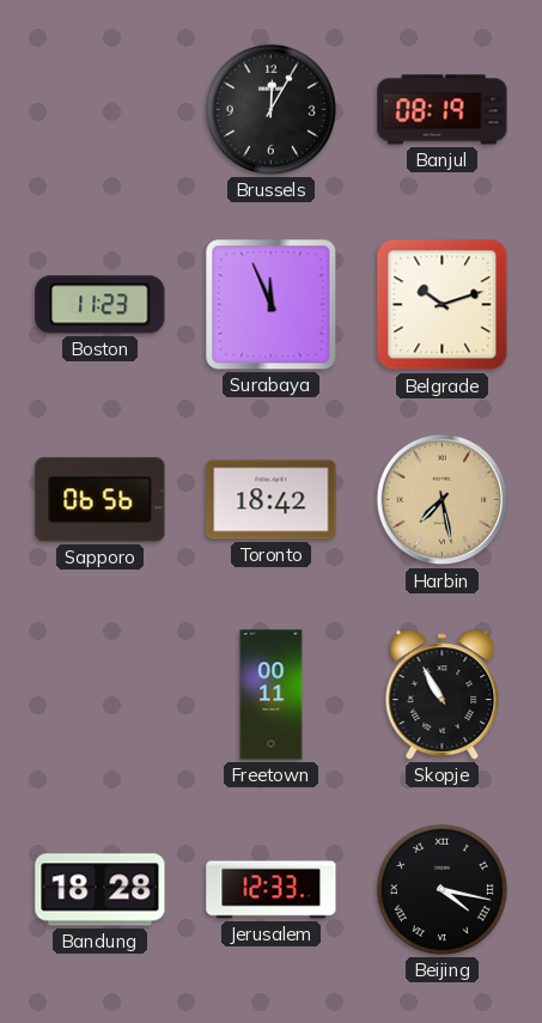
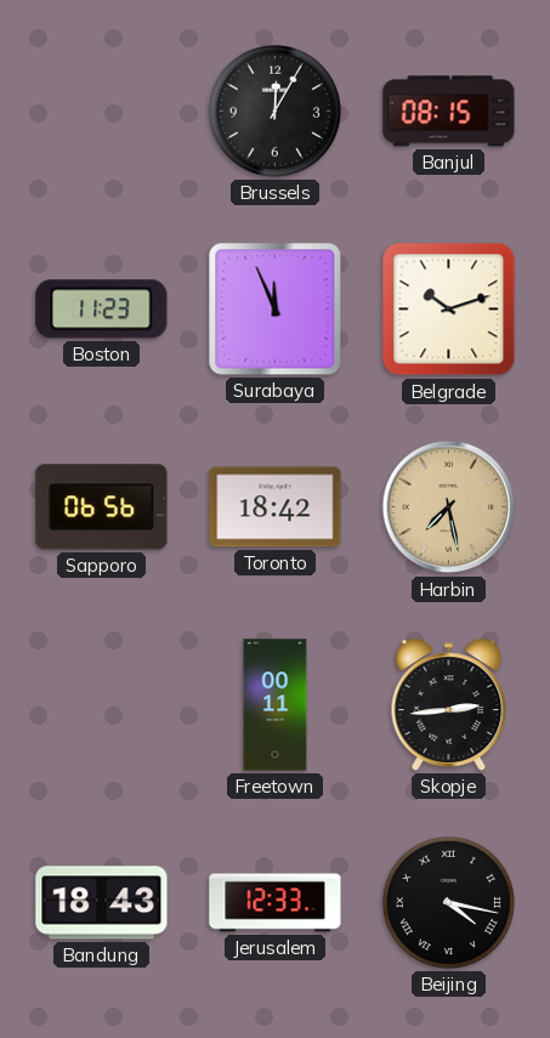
Banjul: 08:19 -> 08:15
Skopje: 10:55 -> 2:44
Bandung: 18:28 -> 18:43
